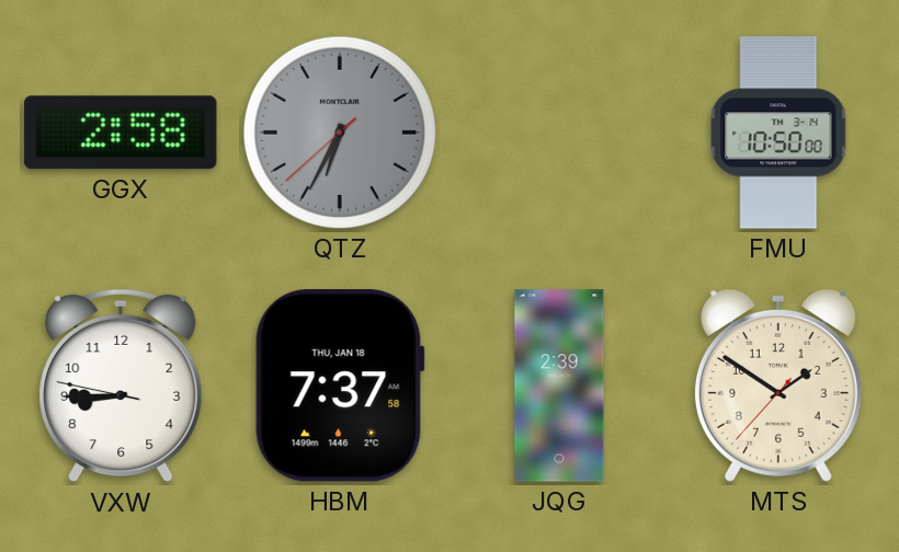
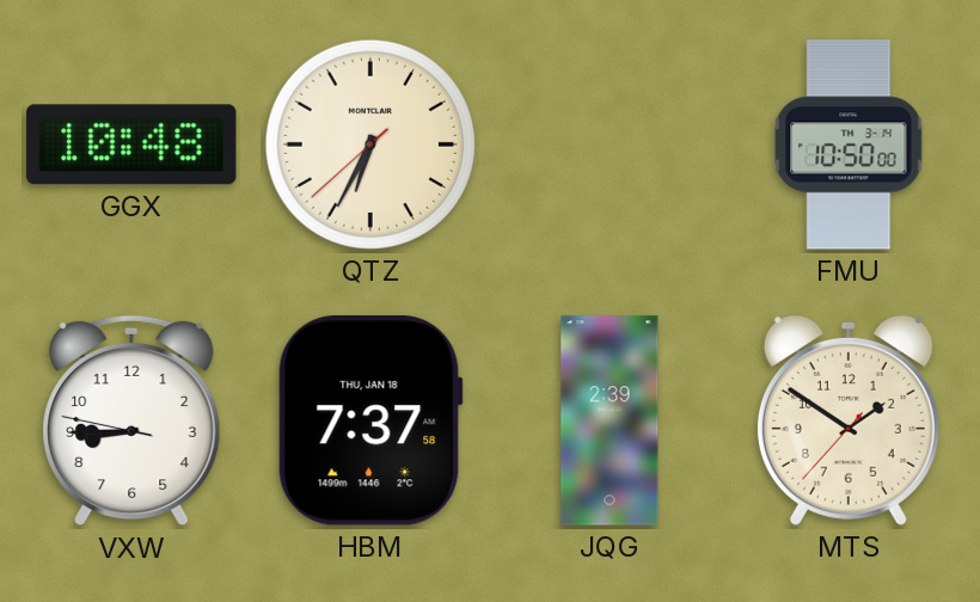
GGX: 2:58 -> 10:48
QTZ dial: grey -> cream
